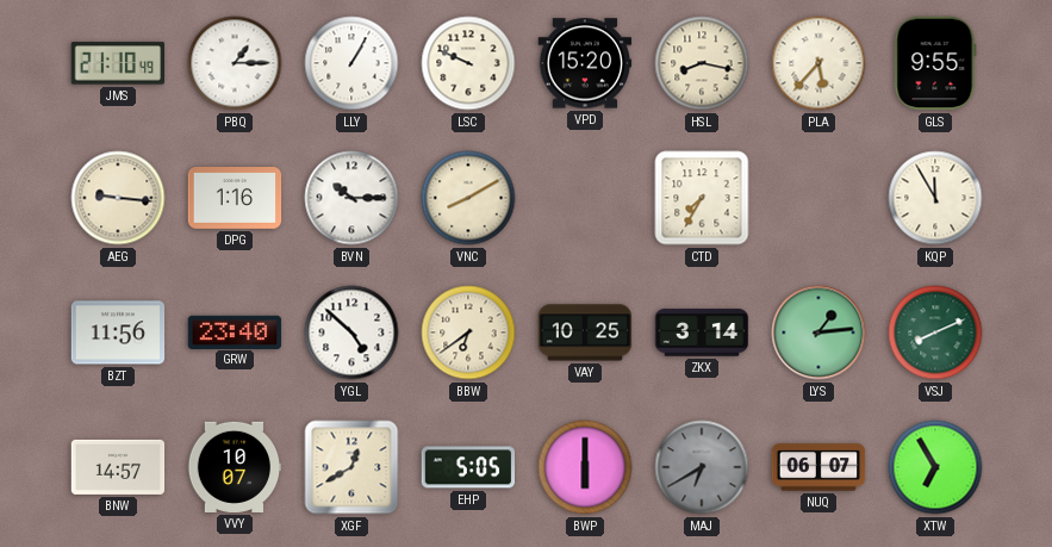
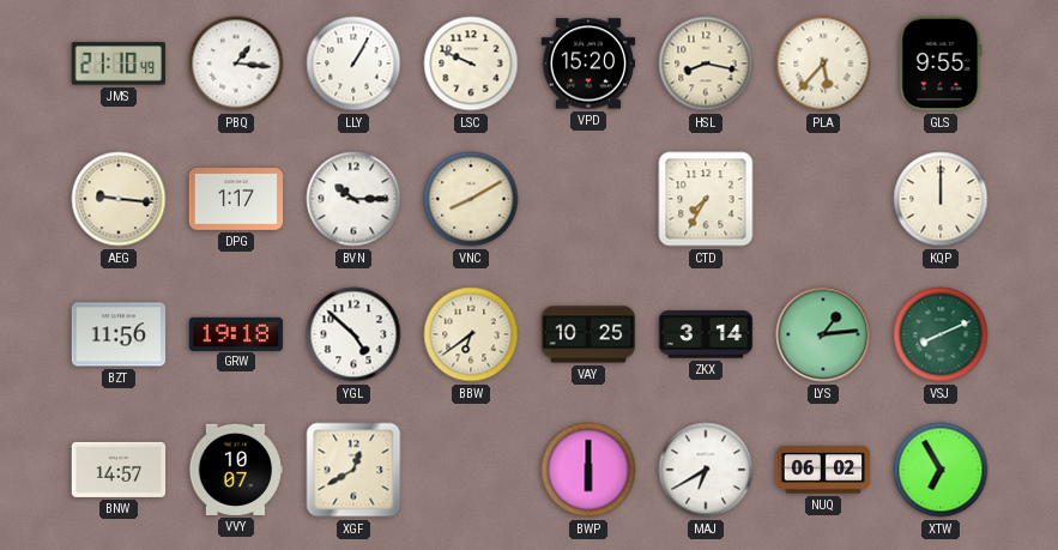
PBQ: 1:15 -> 1:16
DPG: 1:16 -> 1:17
KQP: 11:55 -> 12:00
GRW: 23:40 -> 19:18
EHP: 5:05 -> none
MAJ dial: grey -> white
NUQ: 06:07 -> 06:02
